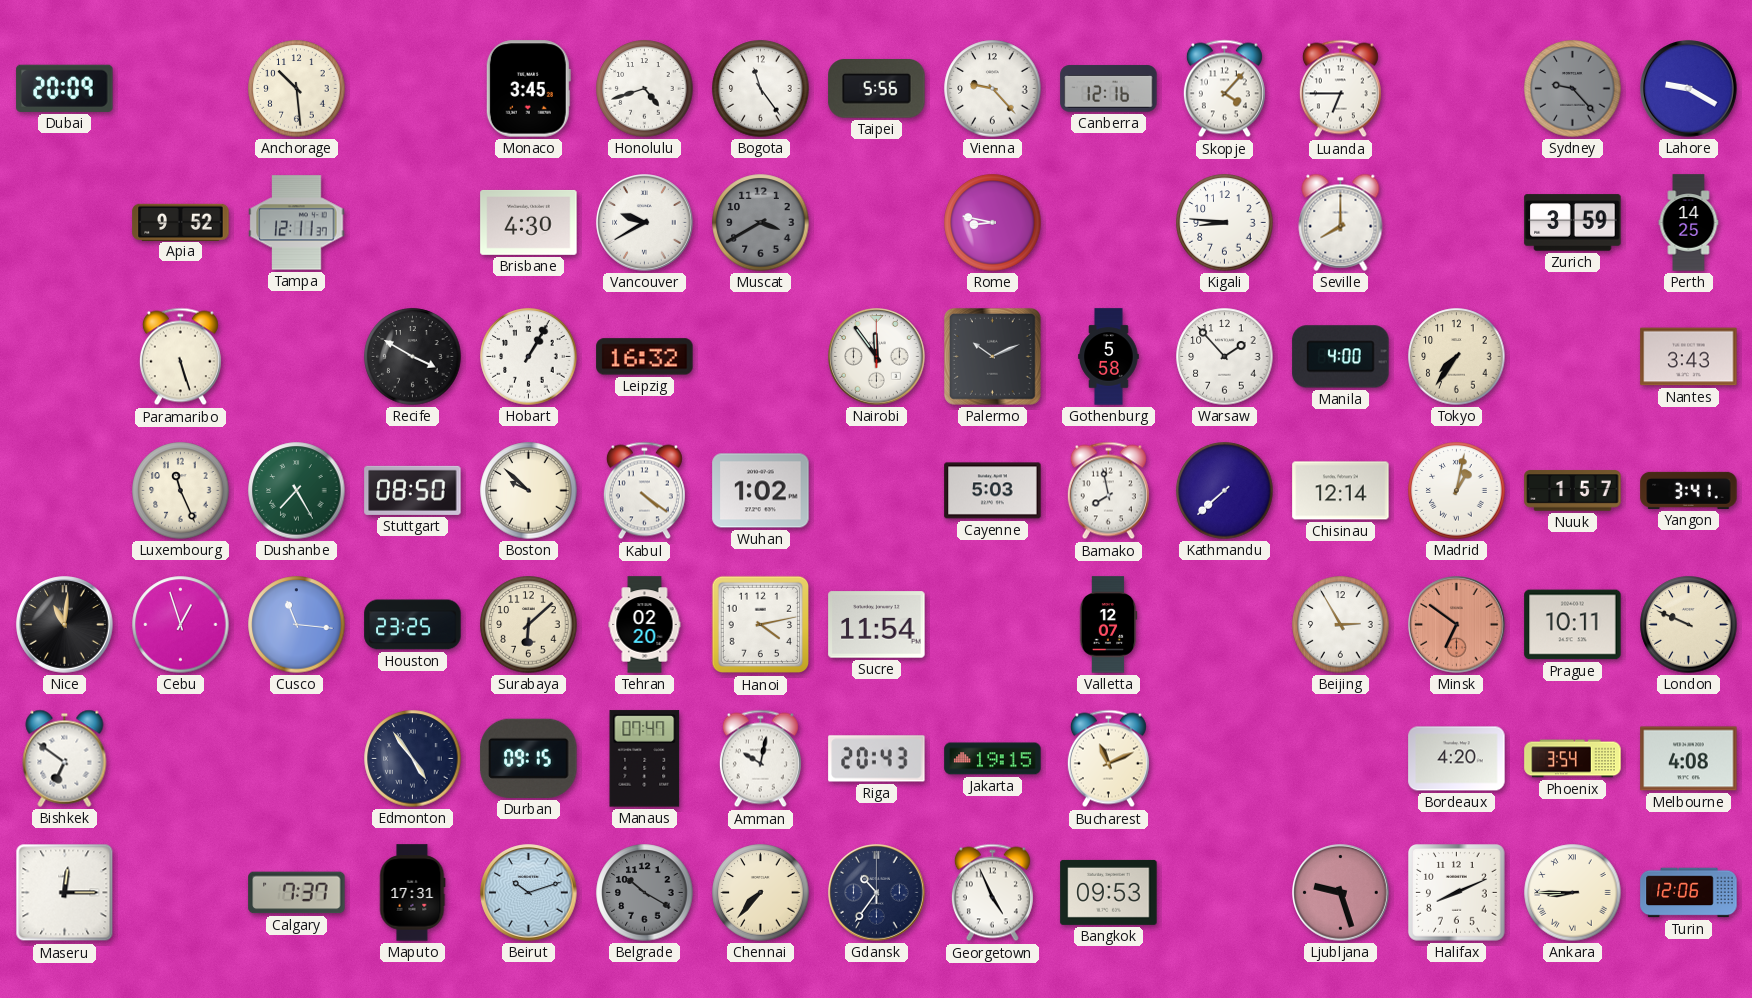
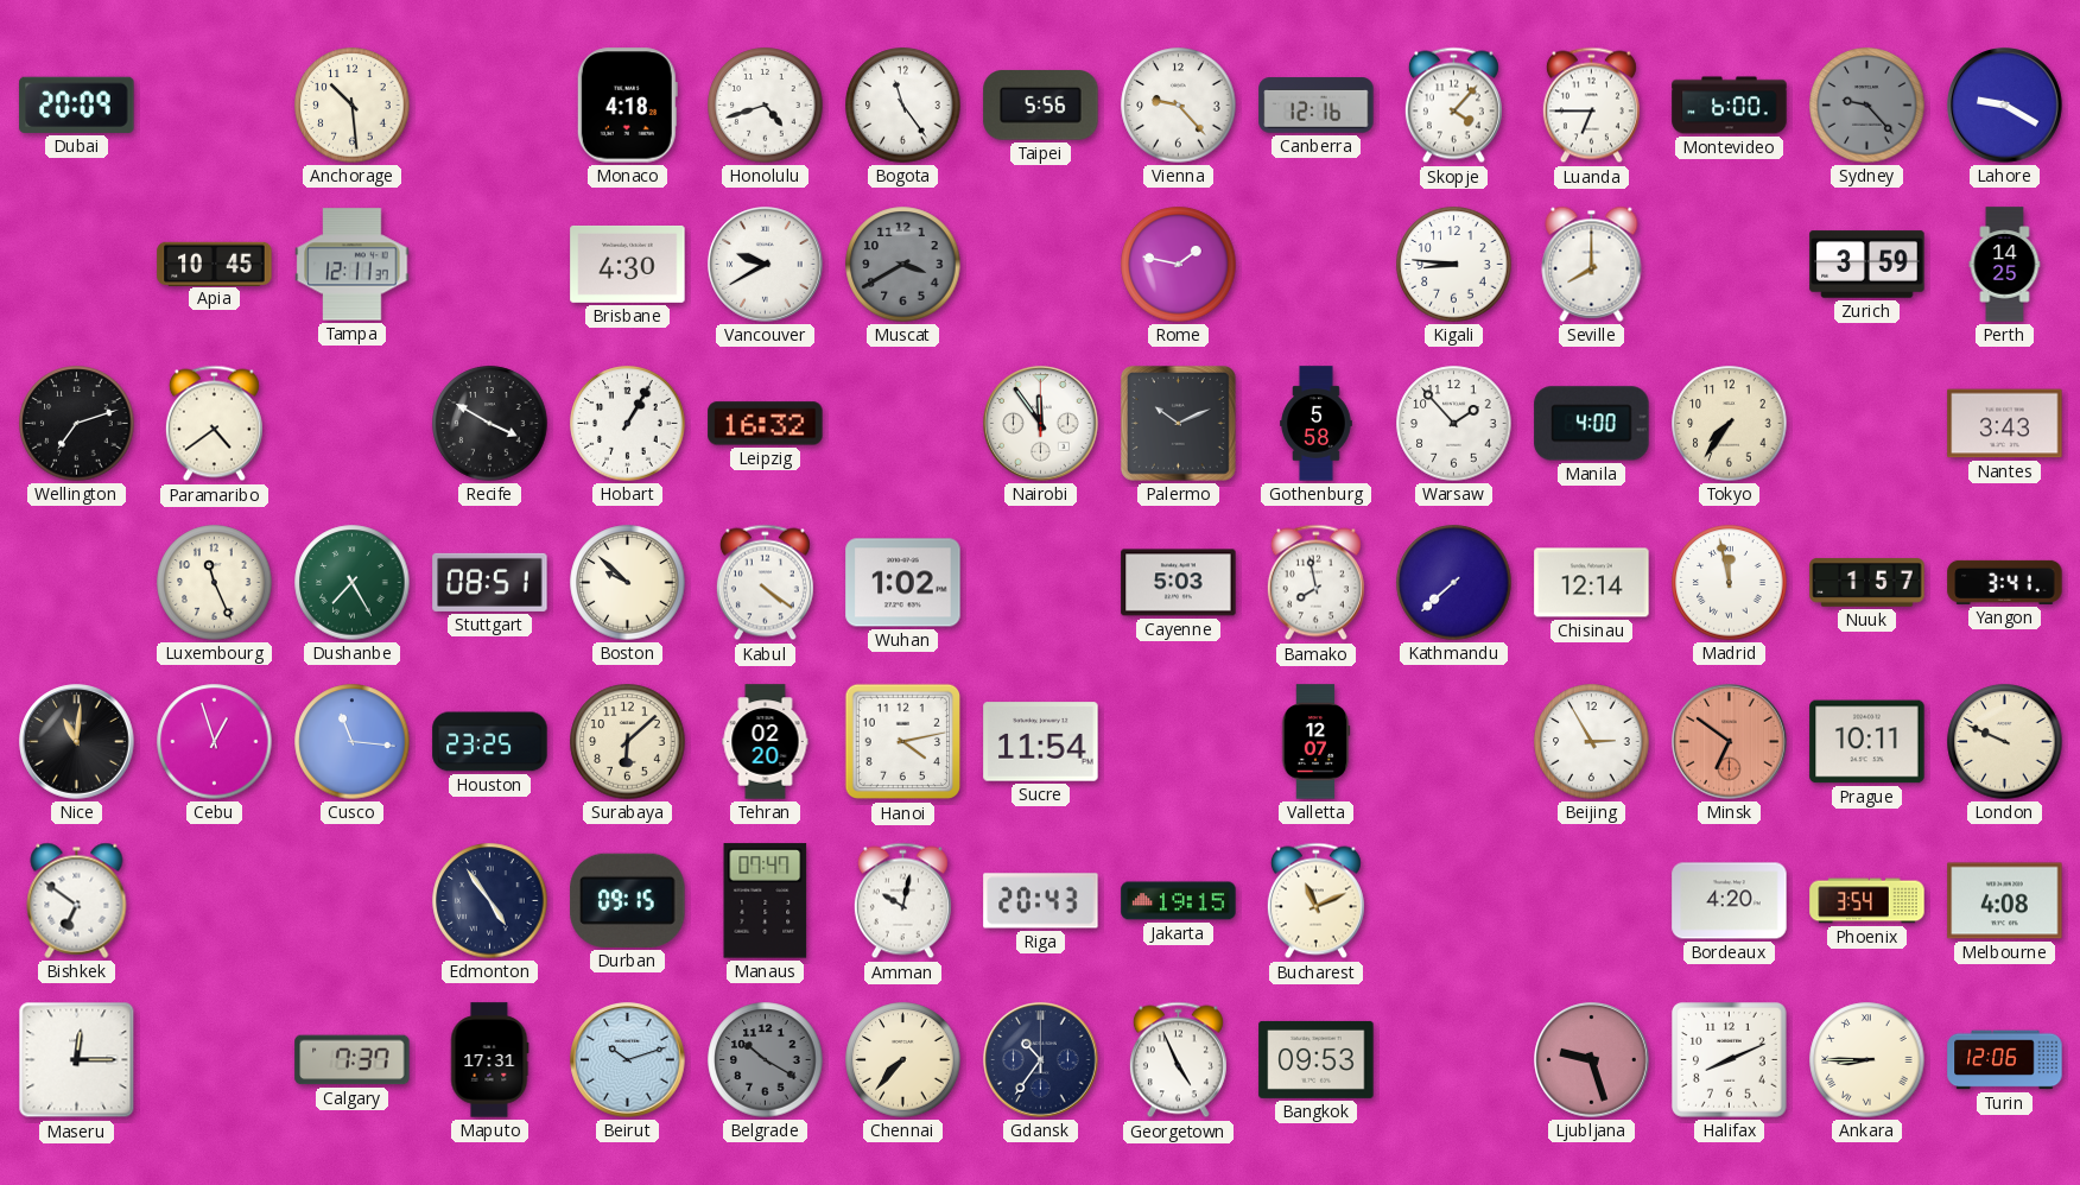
Monaco: 3:45 -> 4:18
Montevideo: none -> 6:00
Apia: 9:52 -> 10:45
Rome: 8:47 -> 1:47
Wellington: none -> 7:12
Paramaribo: 5:27 -> 4:39
Stuttgart: 08:50 -> 08:51
Madrid: 1:02 -> 11:58
